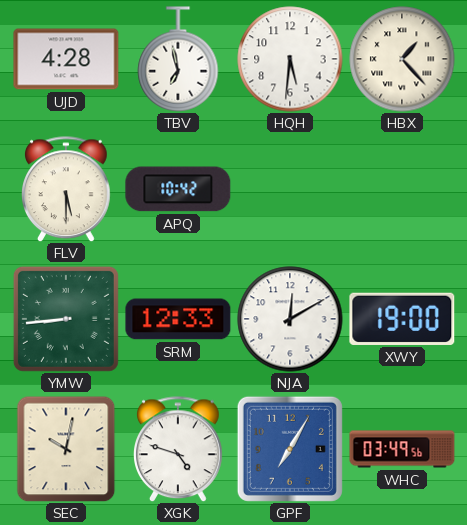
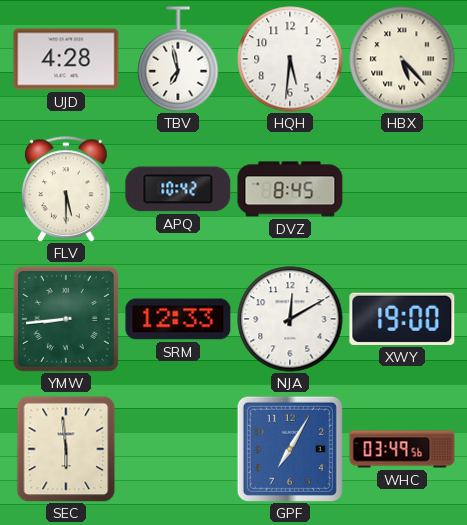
HBX: 1:23 -> 5:23
DVZ: none -> 8:45
SEC: 10:02 -> 5:59
XGK: 4:48 -> none
